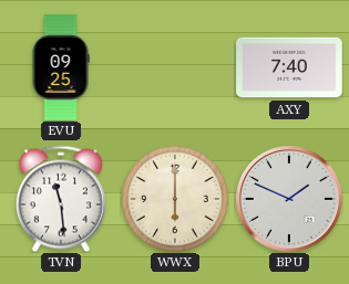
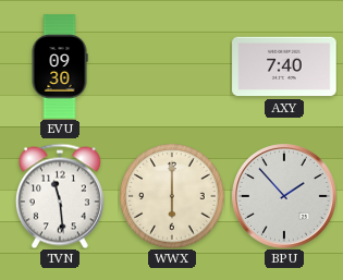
EVU: 09:25 -> 09:30
BPU: 1:49 -> 1:53
